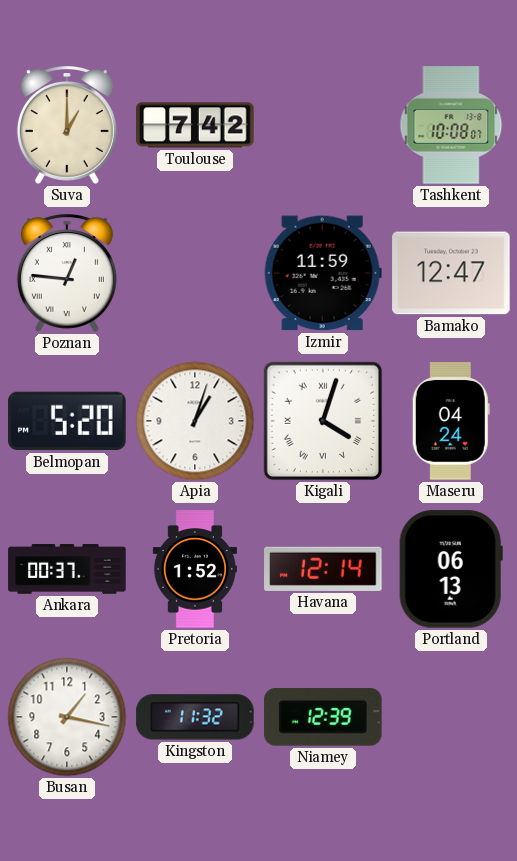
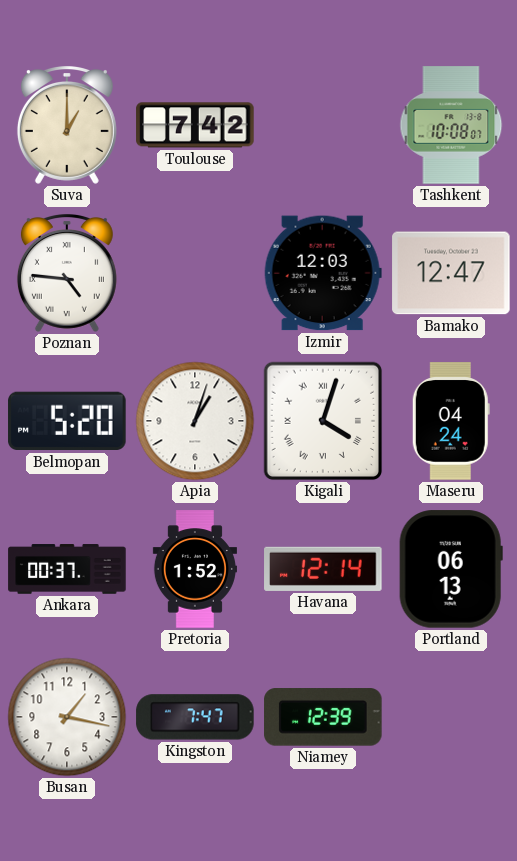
Poznan: 12:46 -> 4:46
Izmir: 11:59 -> 12:03
Kingston: 11:32 -> 7:47
